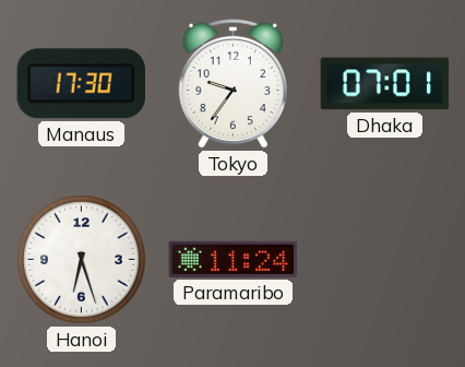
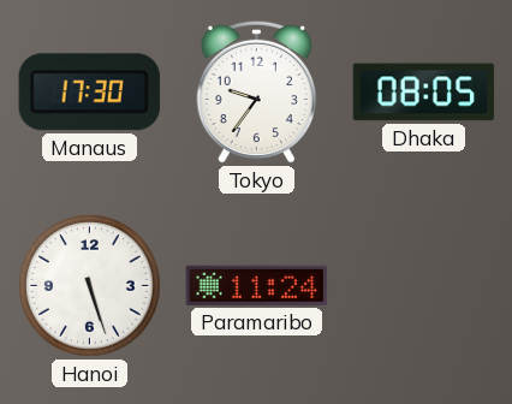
Dhaka: 07:01 -> 08:05
Hanoi: 6:27 -> 5:27
